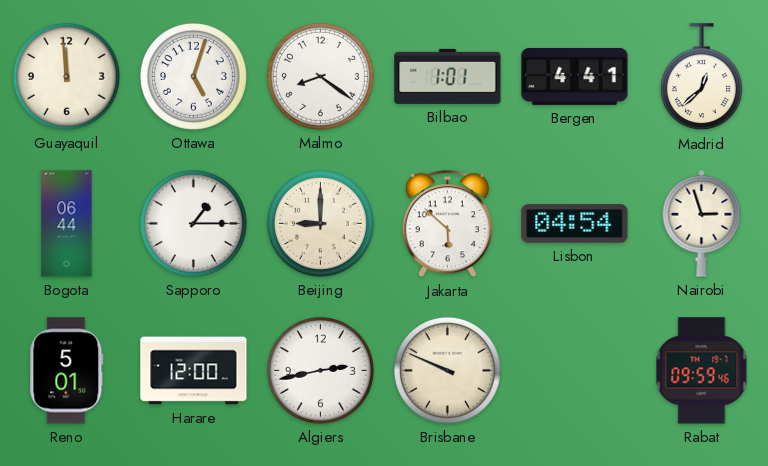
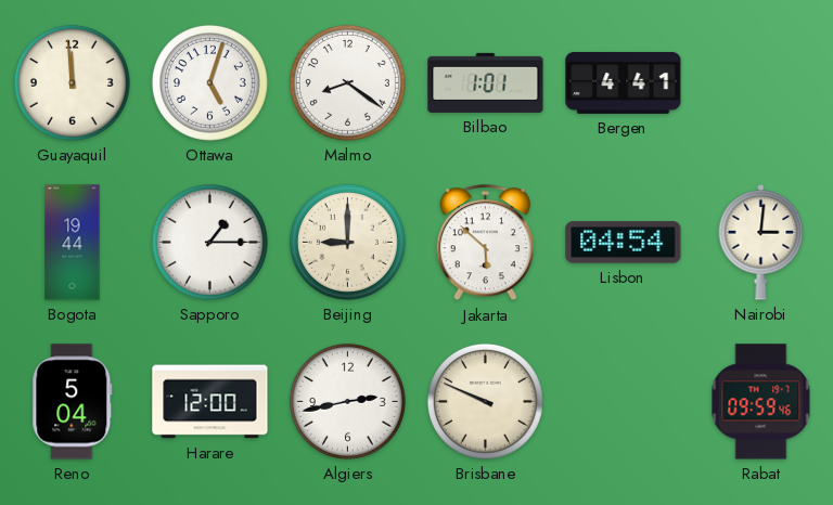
Madrid: 12:38 -> none
Bogota: 06:44 -> 19:44
Nairobi: 2:57 -> 3:01
Reno: 5:01 -> 5:04
